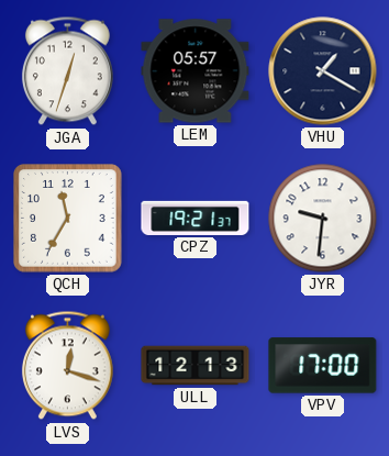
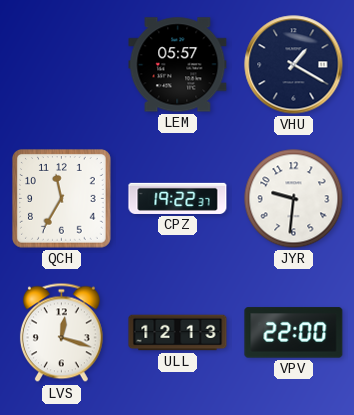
JGA: 12:33 -> none
CPZ: 19:21 -> 19:22
VPV: 17:00 -> 22:00
